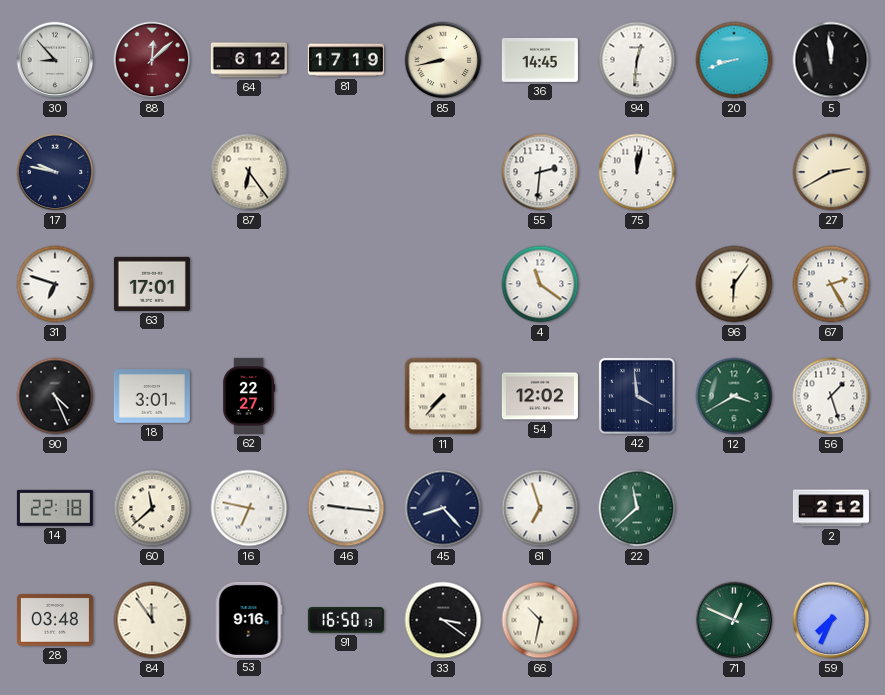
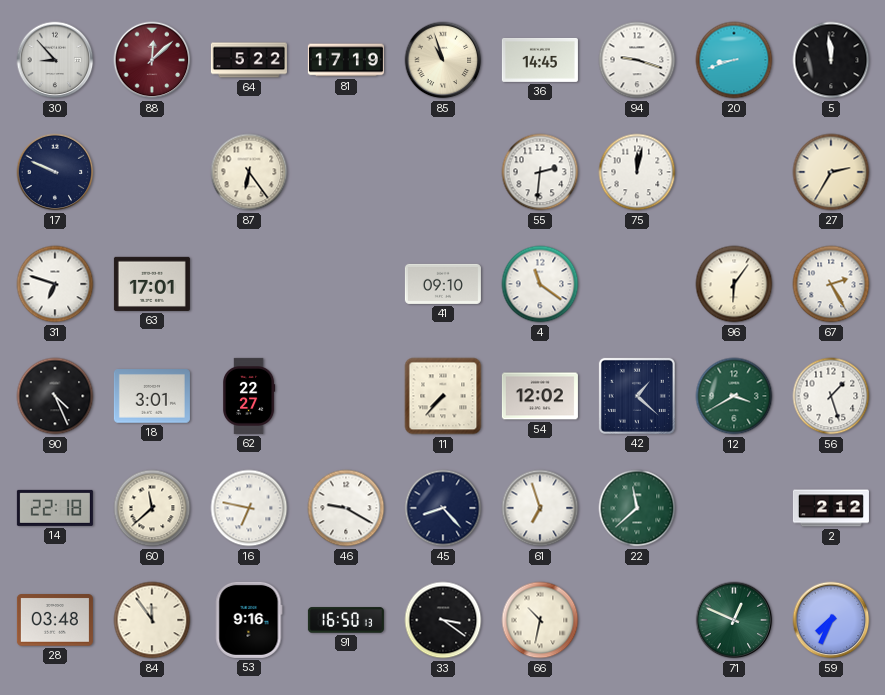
64: 6:12 -> 5:22
85: 8:43 -> 10:57
94: 12:31 -> 9:18
17: 9:47 -> 9:49
27: 2:40 -> 2:35
41: none -> 09:10
42: 3:59 -> 1:22
46: 9:16 -> 9:20
